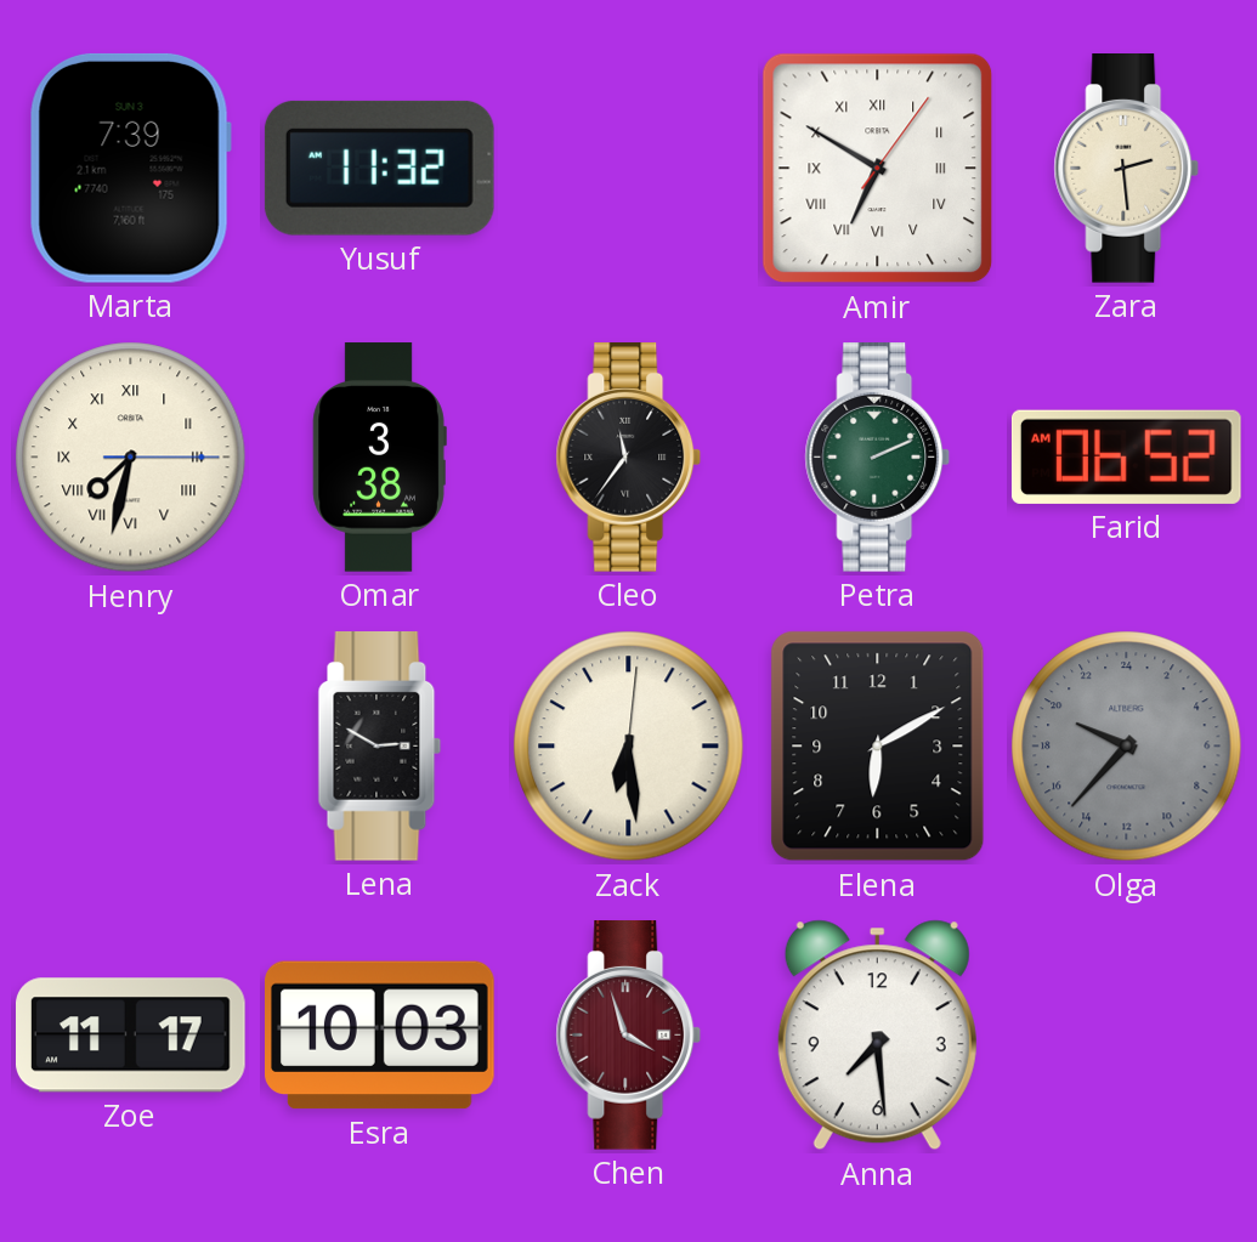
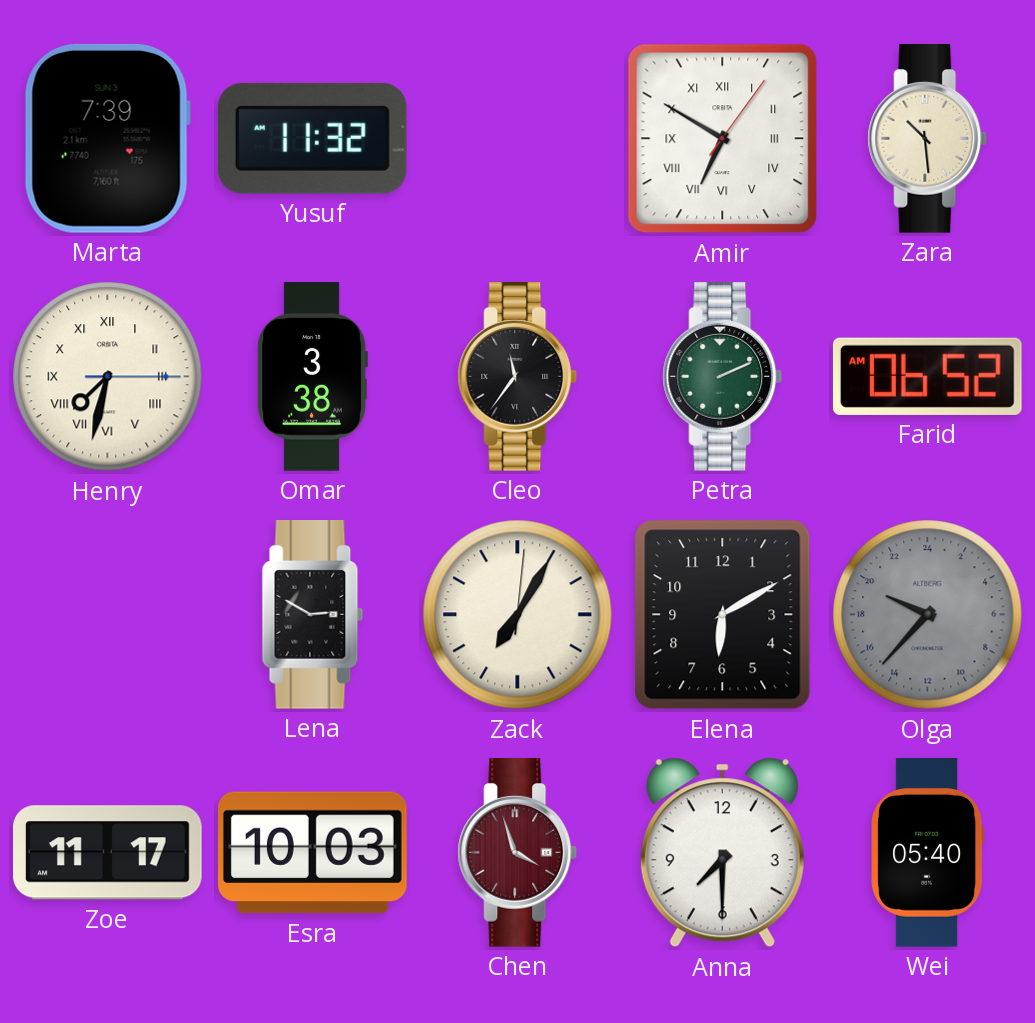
Zara: 2:29 -> 10:29
Zack: 6:29 -> 7:05
Anna: 7:29 -> 7:30
Wei: none -> 05:40
